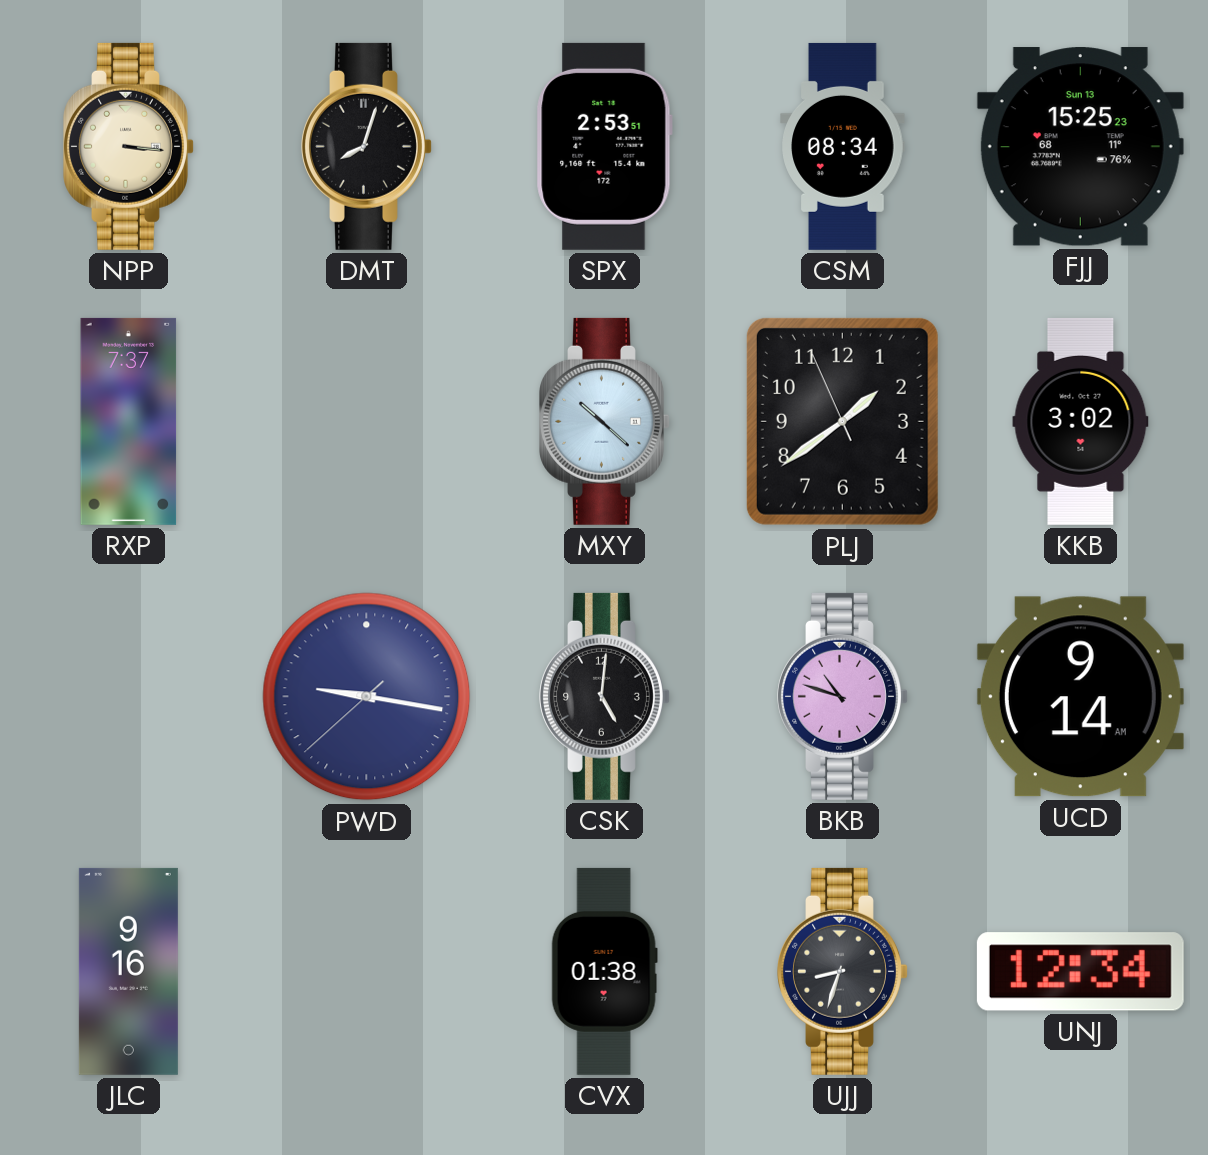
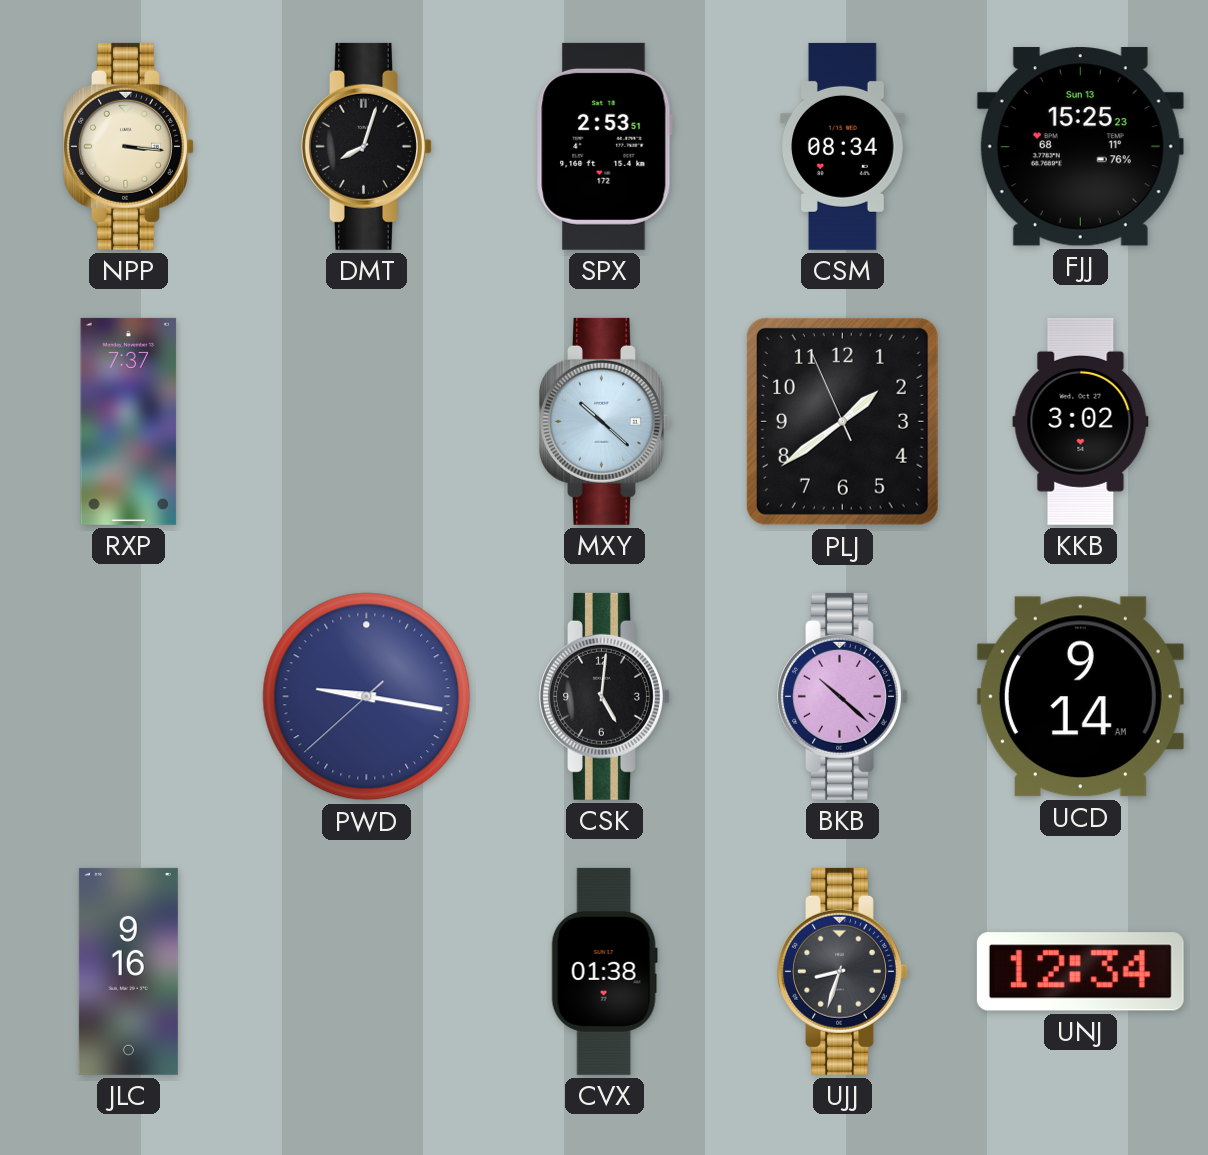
BKB: 10:48 -> 10:22
